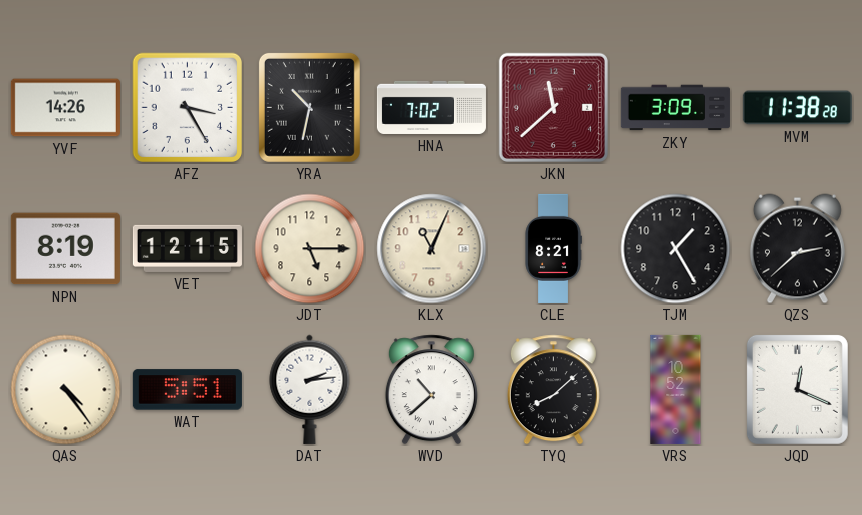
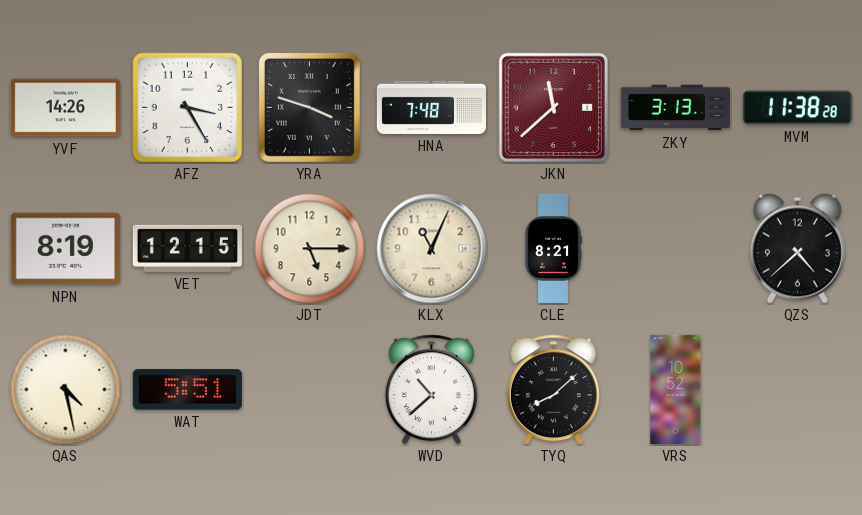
YRA: 10:32 -> 3:48
HNA: 7:02 -> 7:48
ZKY: 3:09 -> 3:13
TJM: 1:25 -> none
QZS: 2:38 -> 4:38
QAS: 4:24 -> 4:28
DAT: 2:14 -> none
JQD: 12:19 -> none
